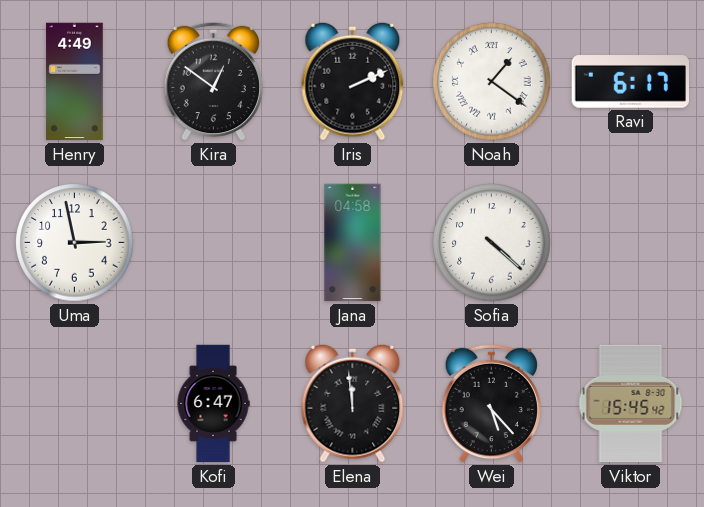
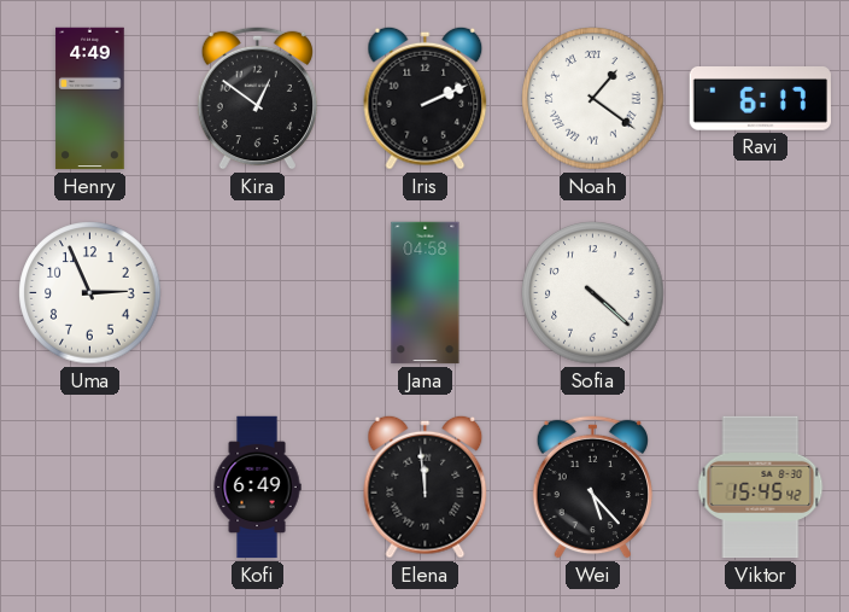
Uma: 2:58 -> 2:56
Kofi: 6:47 -> 6:49
